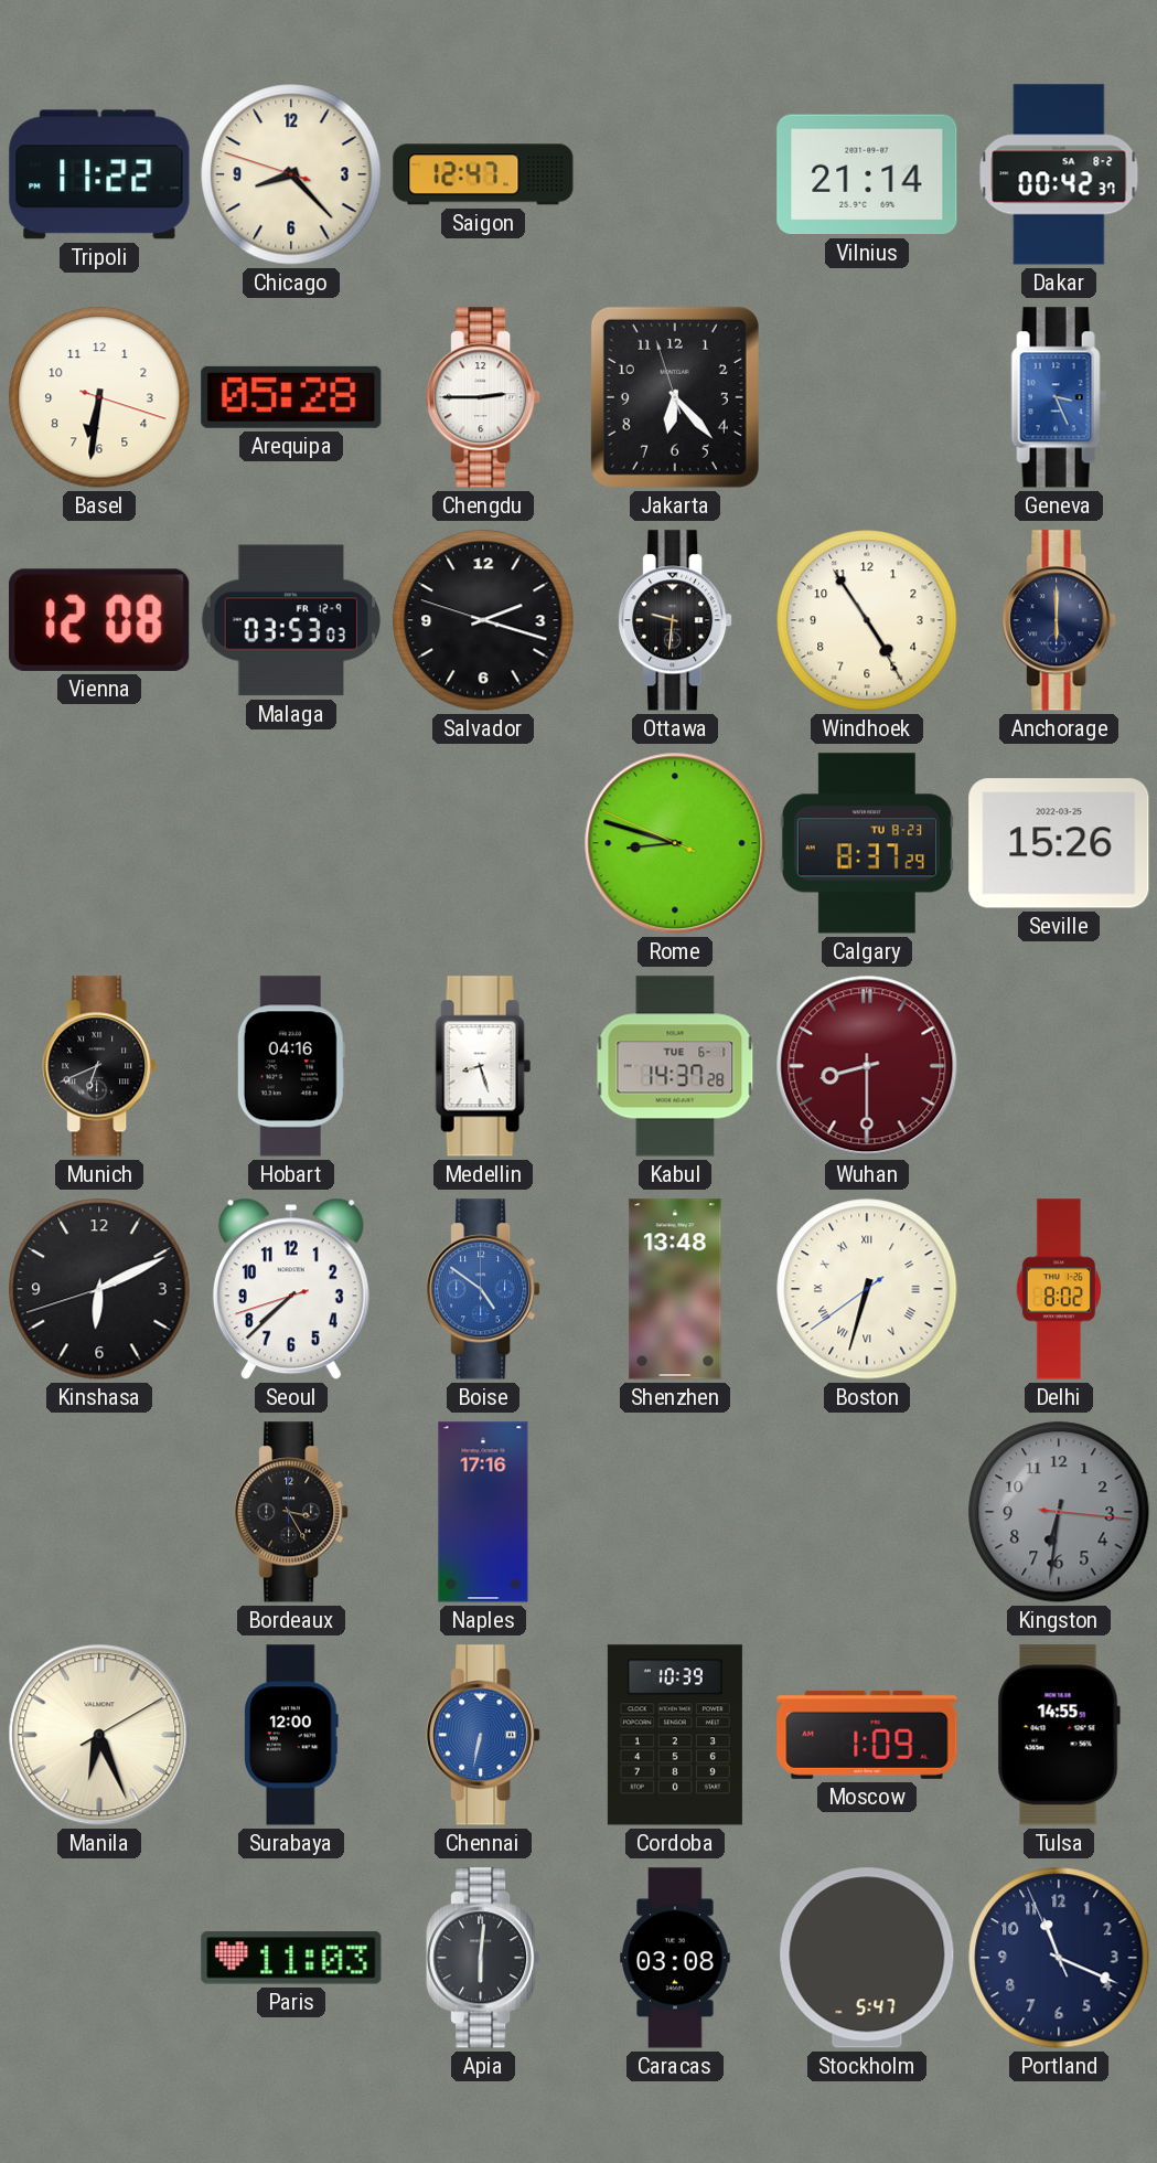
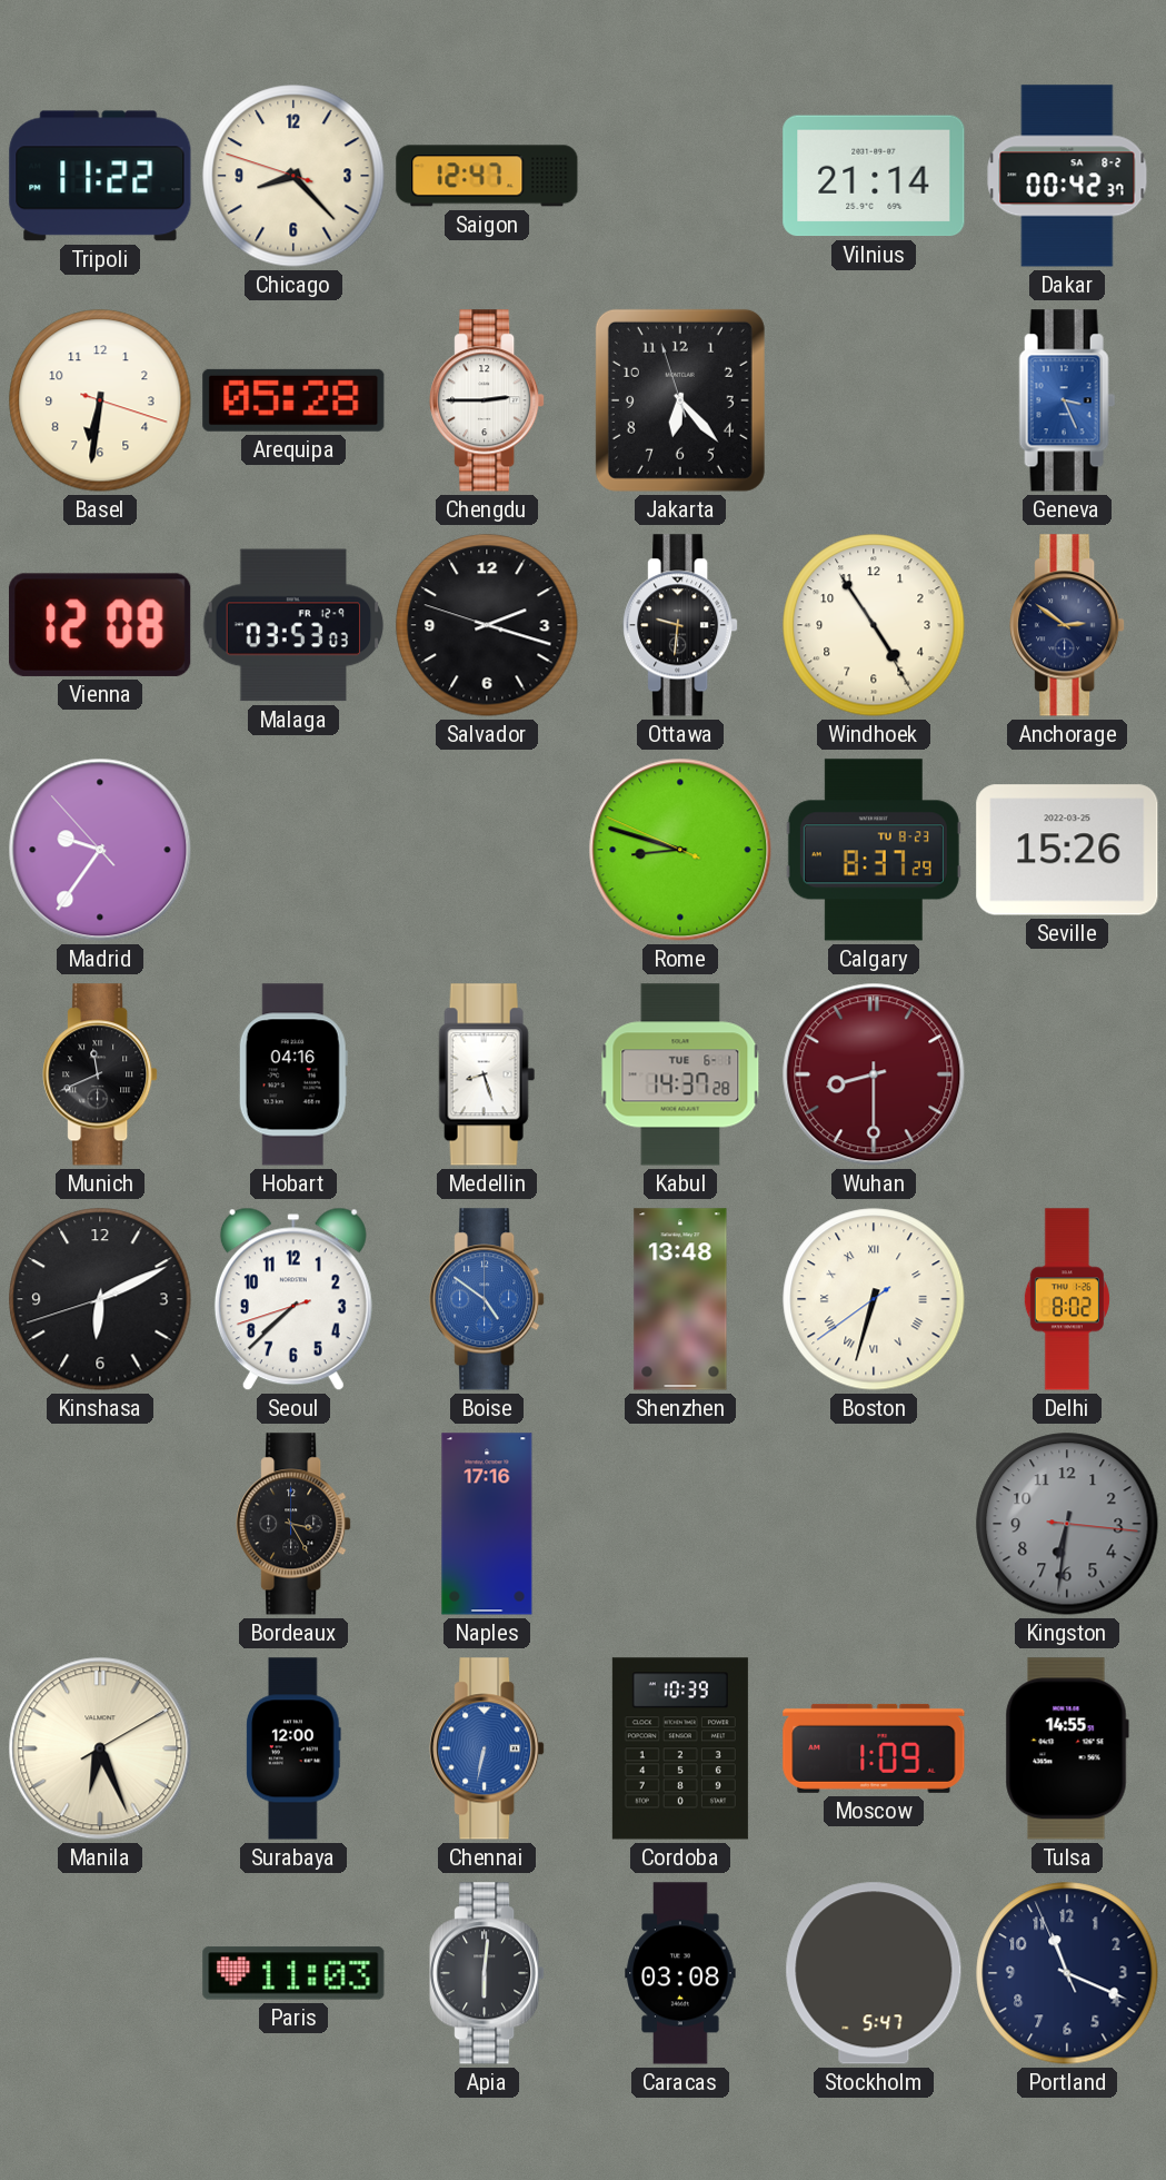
Anchorage: 6:00 -> 2:51
Madrid: none -> 9:35
Munich: 6:41 -> 11:41
